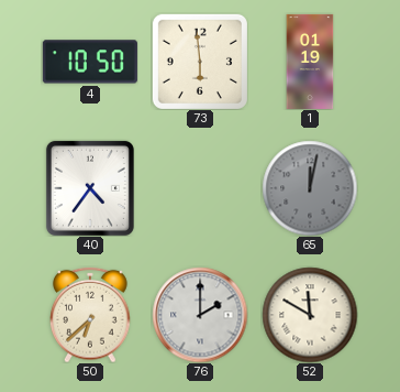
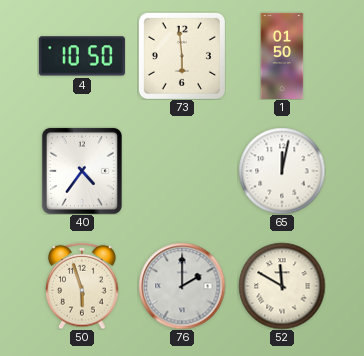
1: 01:19 -> 01:50
65 dial: grey -> white
50: 6:38 -> 5:57
